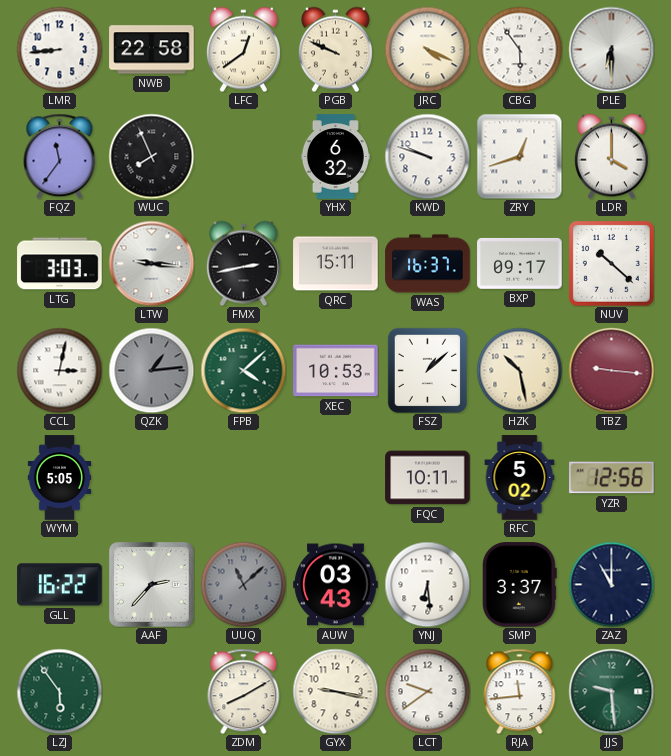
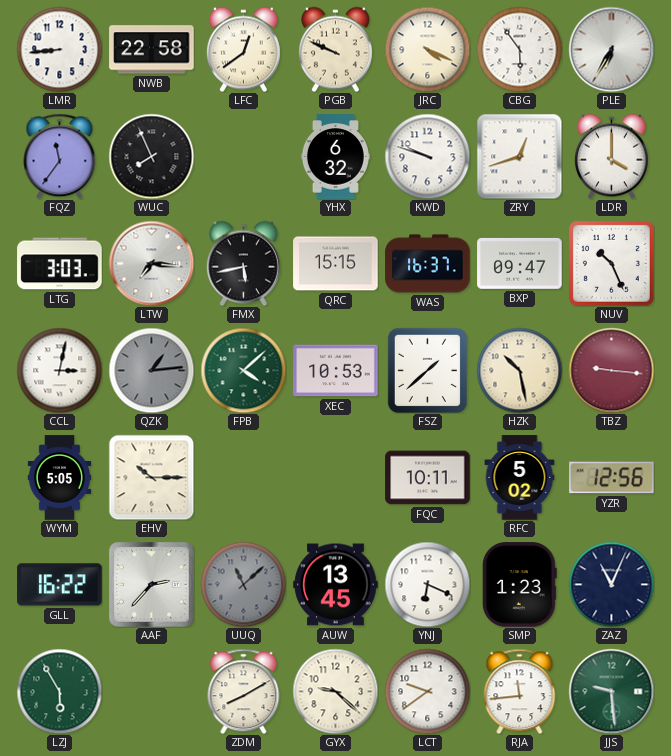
PLE: 6:30 -> 6:35
LTW: 9:16 -> 7:16
FMX: 2:43 -> 5:43
QRC: 15:11 -> 15:15
BXP: 09:17 -> 09:47
NUV: 10:22 -> 10:26
FSZ: 1:08 -> 1:38
EHV: none -> 10:15
AUW: 03:43 -> 13:45
YNJ: 6:29 -> 6:19
SMP: 3:37 -> 1:23
ZAZ: 11:00 -> 11:04
LZJ: 5:54 -> 5:55
GYX: 9:17 -> 9:22
